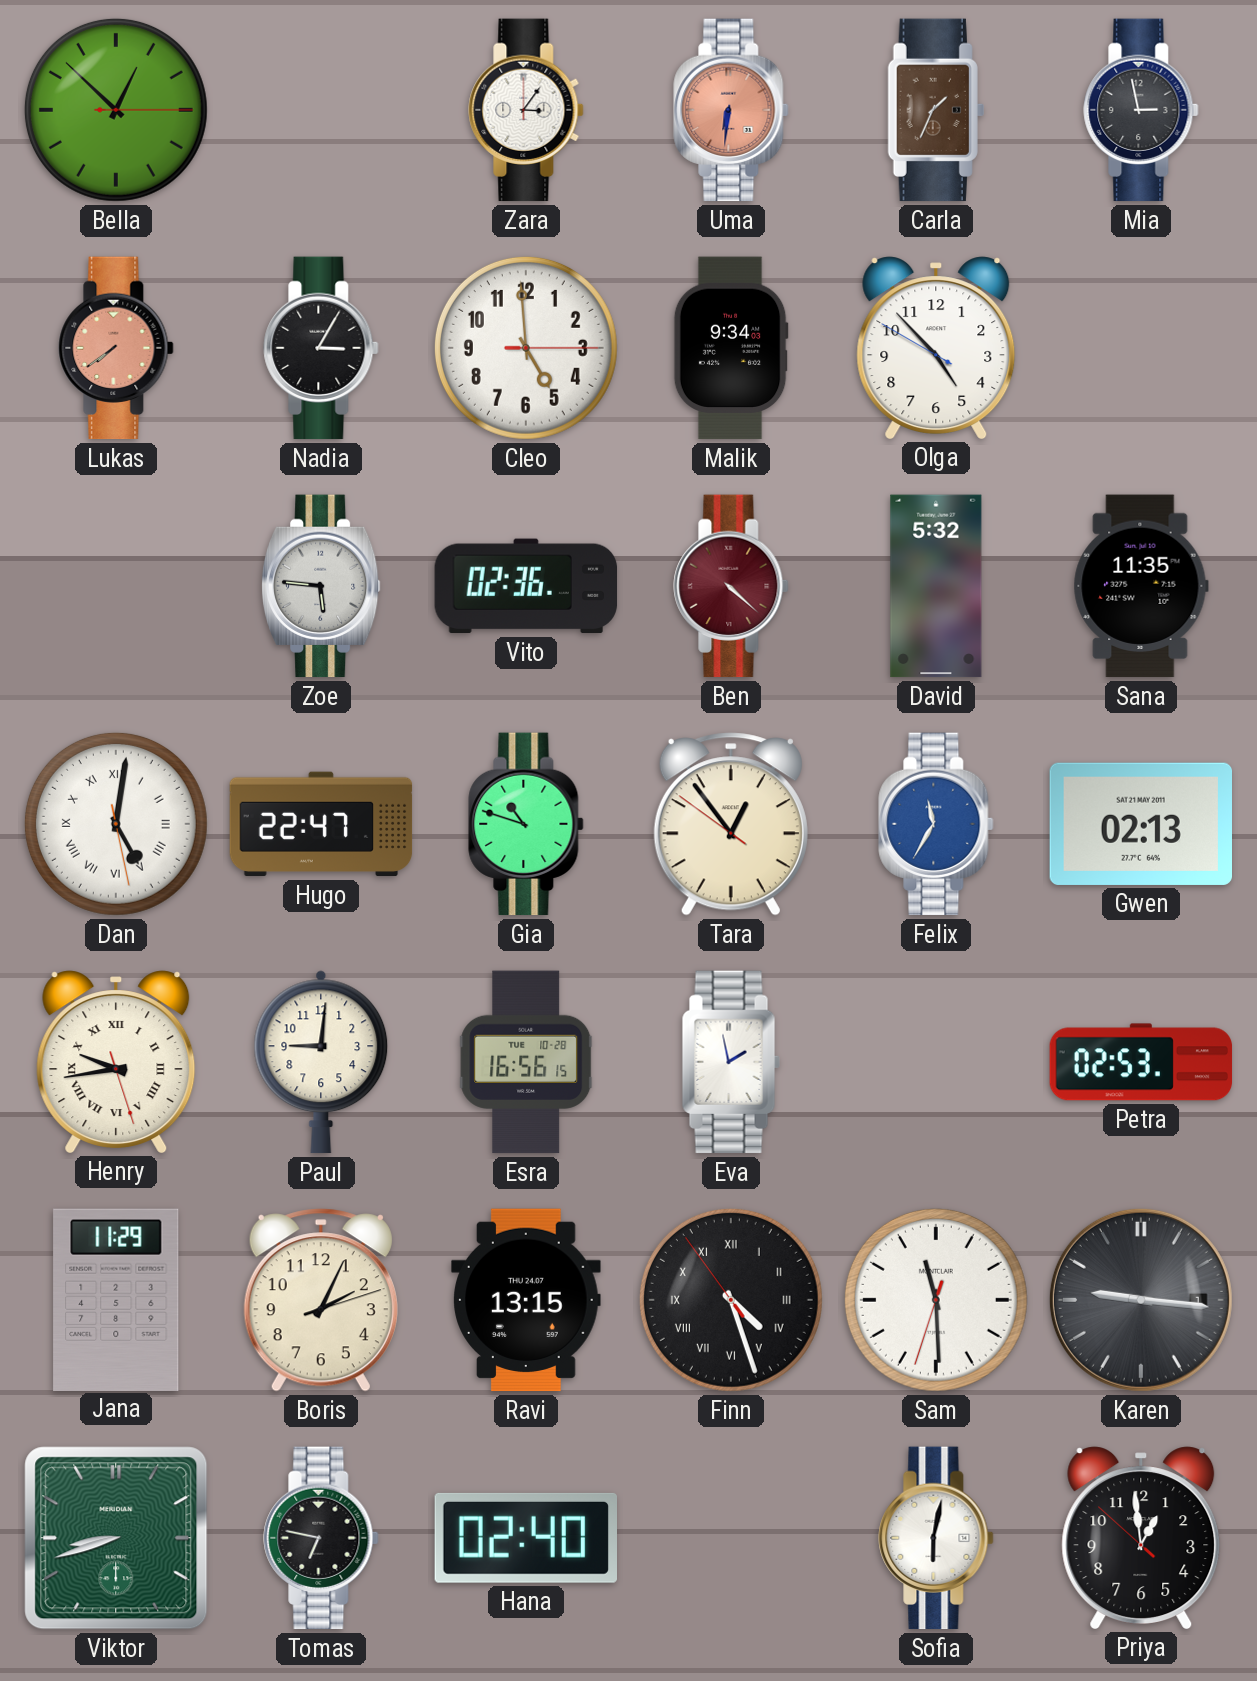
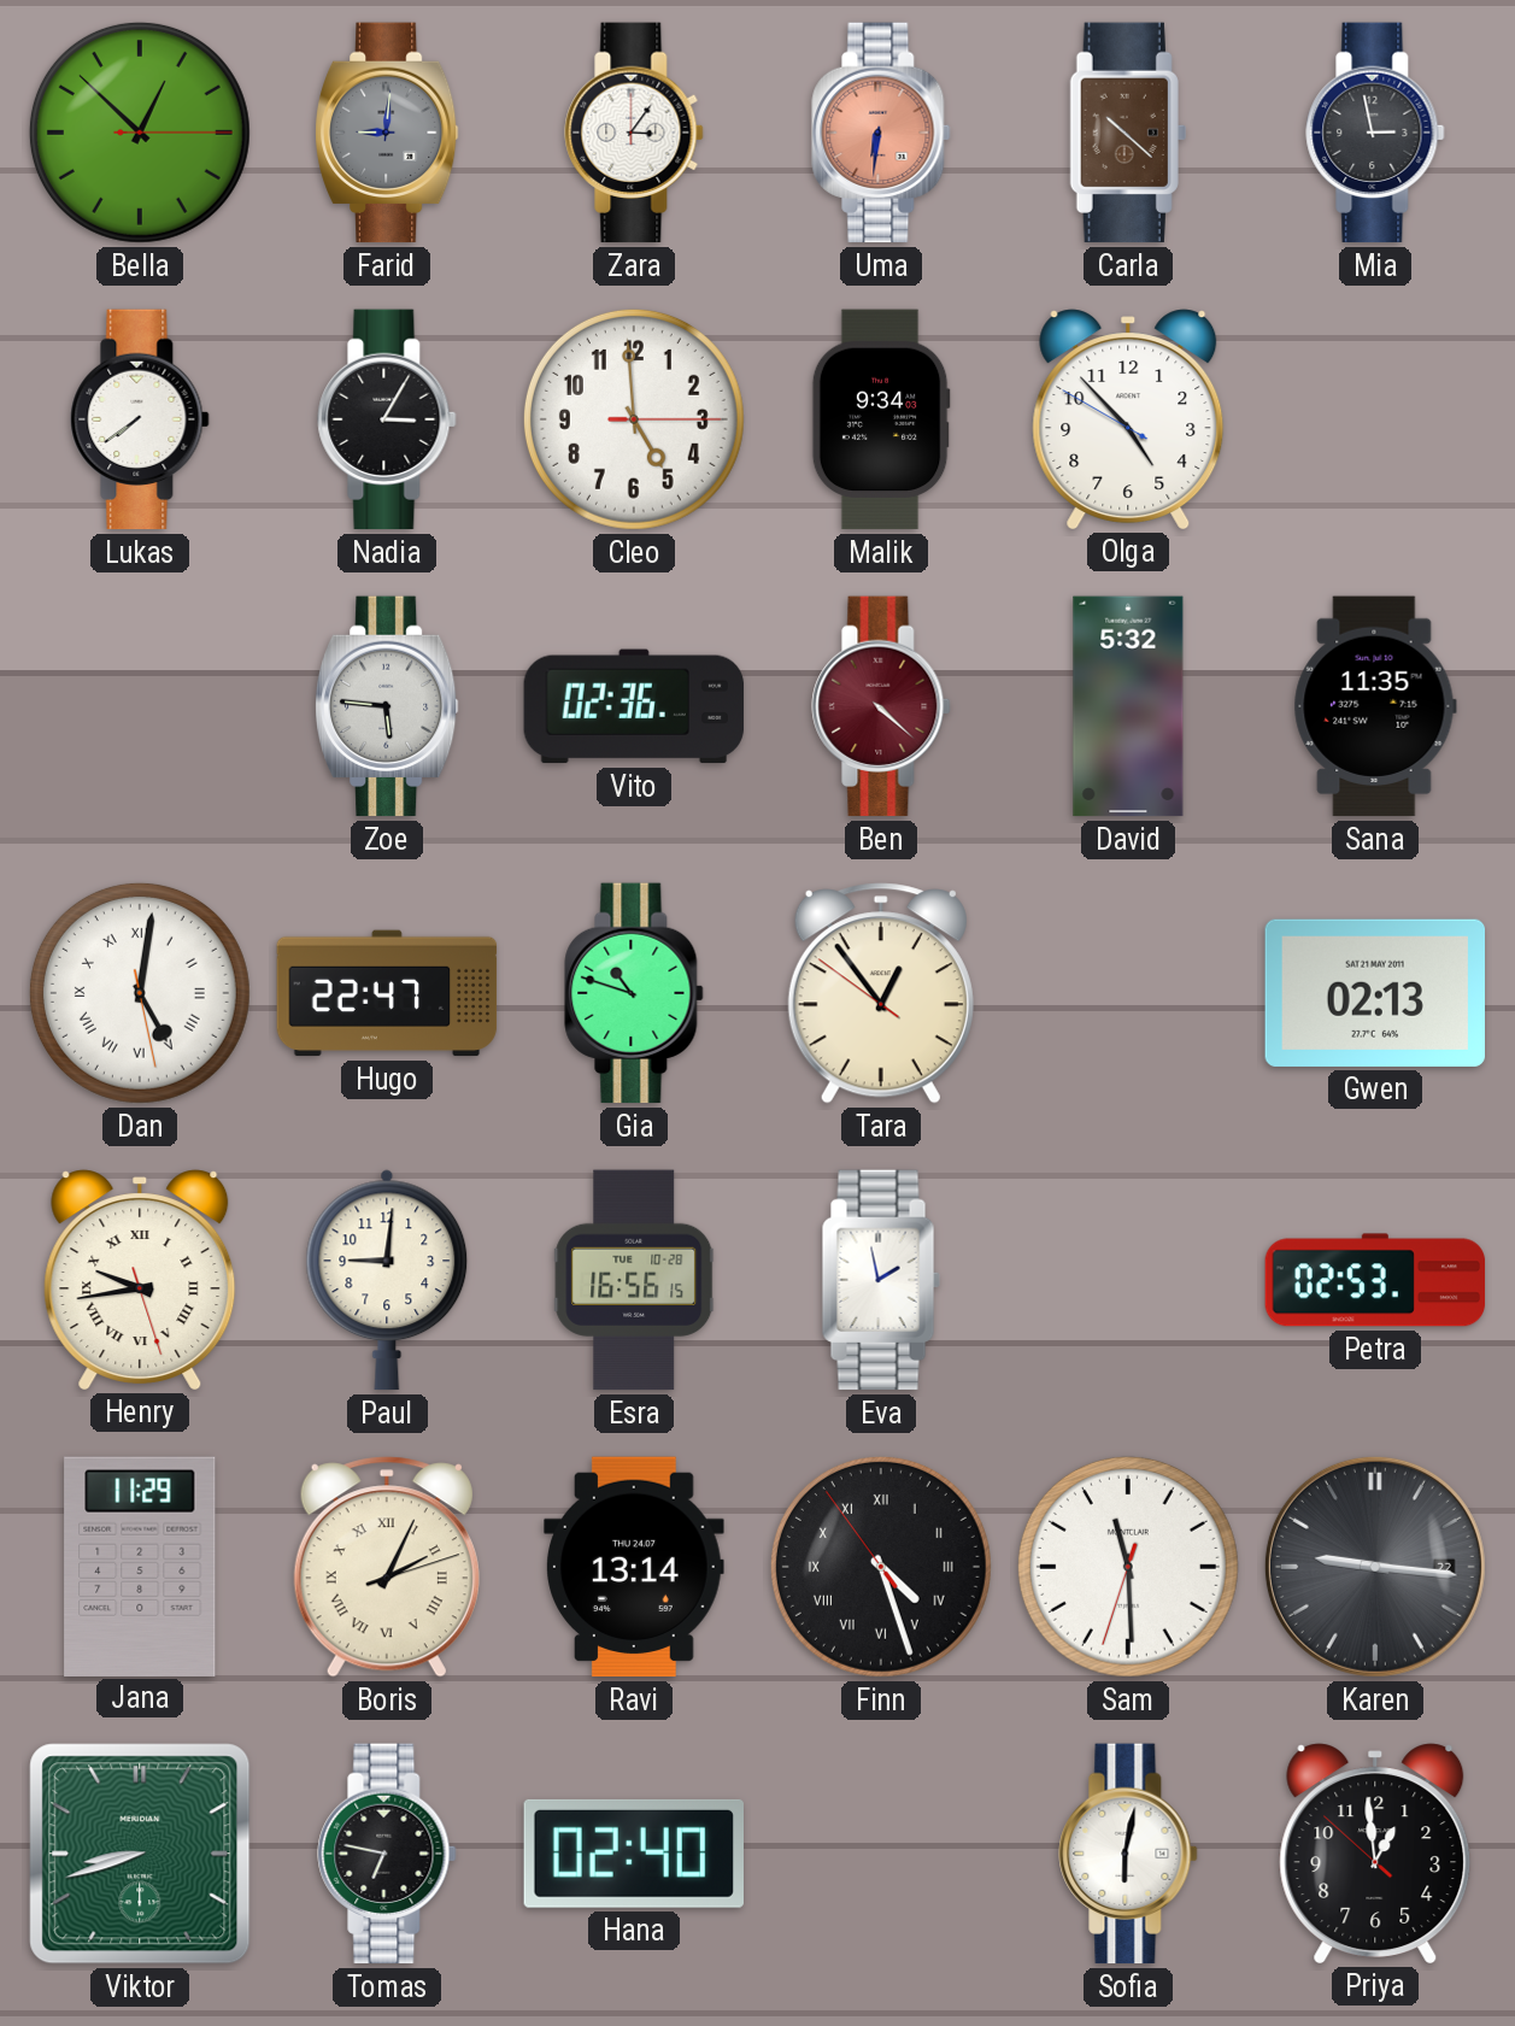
Farid: none -> 9:01
Carla: 1:34 -> 10:22
Lukas dial: salmon -> white
Felix: 11:35 -> none
Boris numerals: Arabic -> Roman
Ravi: 13:15 -> 13:14
Karen date: 1 -> 22
